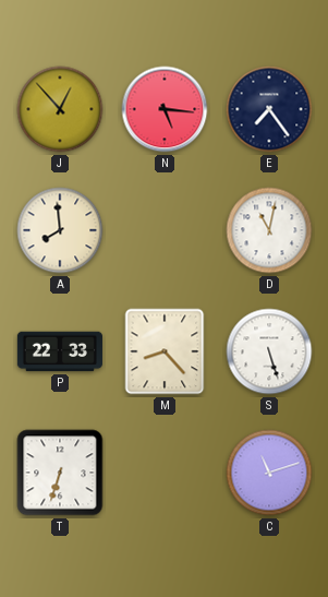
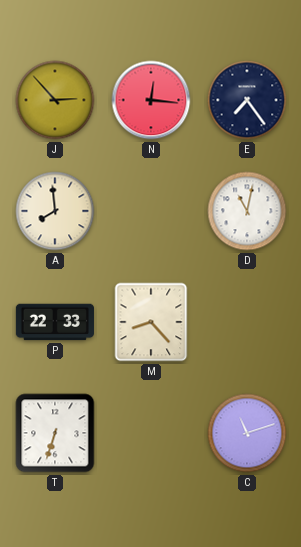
J: 12:53 -> 2:53
N: 5:16 -> 12:16
S: 5:27 -> none
